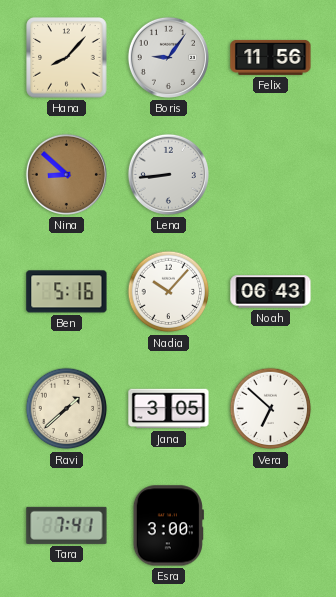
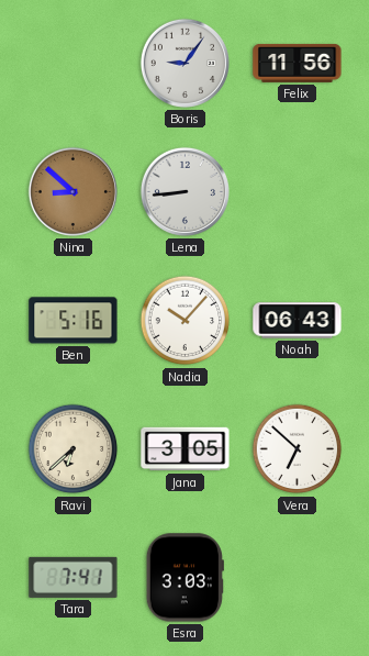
Hana: 8:07 -> none
Ravi: 1:38 -> 6:38
Esra: 3:00 -> 3:03
